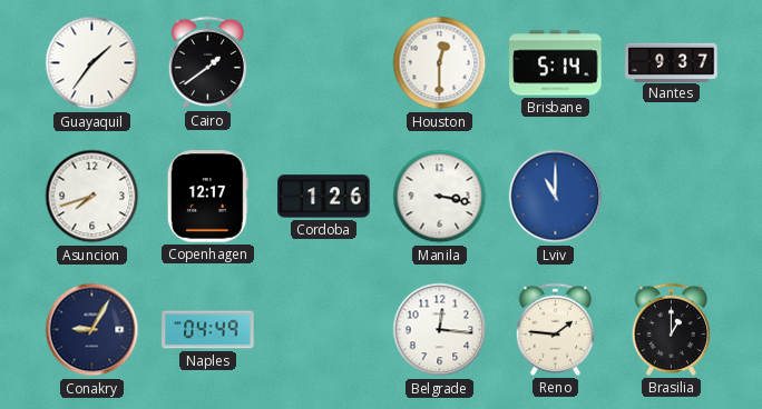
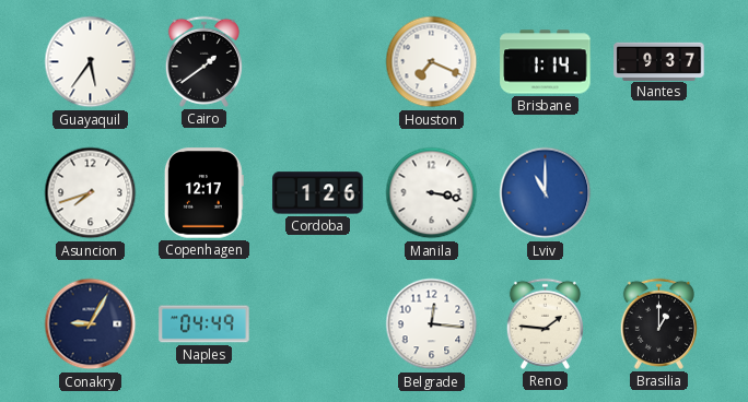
Guayaquil: 1:36 -> 5:36
Houston: 12:30 -> 7:19
Brisbane: 5:14 -> 1:14
